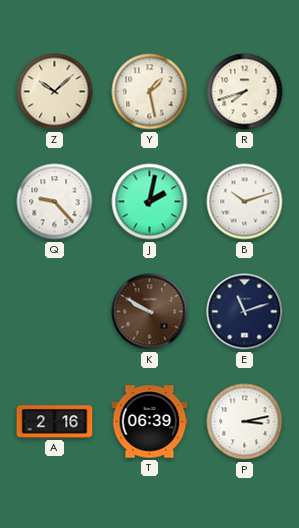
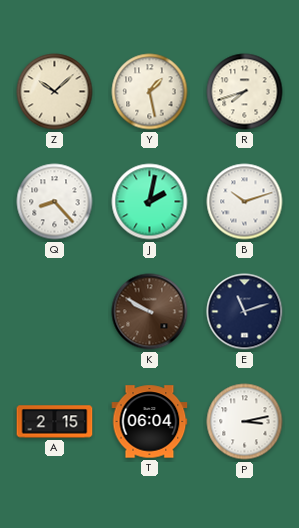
Q: 9:23 -> 8:23
A: 2:16 -> 2:15
T: 06:39 -> 06:04
